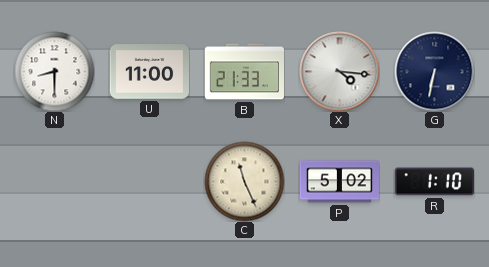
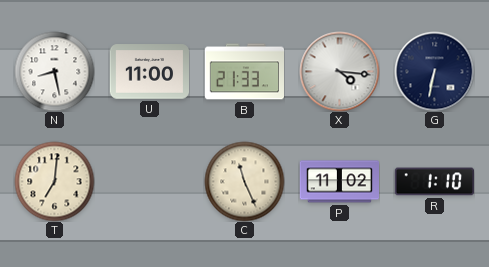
N: 8:30 -> 8:28
T: none -> 7:01
P: 5:02 -> 11:02
